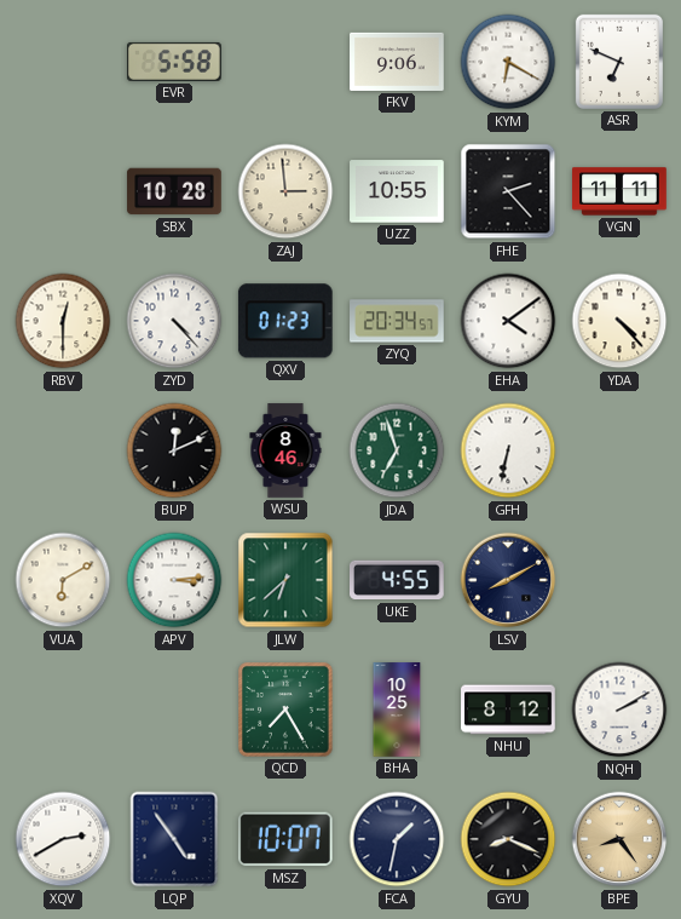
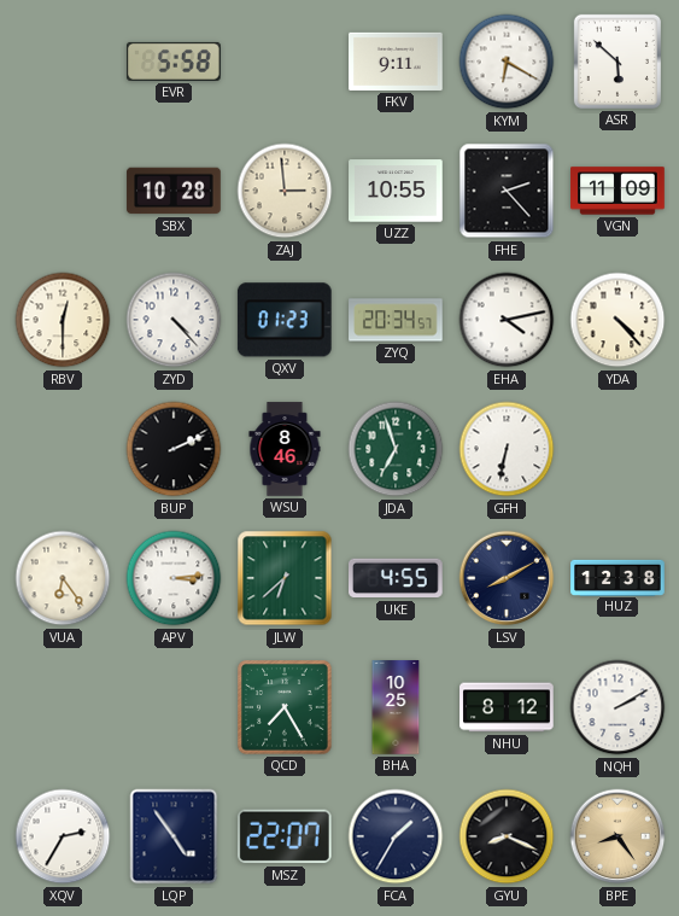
FKV: 9:06 -> 9:11
ASR: 6:49 -> 5:52
VGN: 11:11 -> 11:09
EHA: 4:09 -> 4:13
BUP: 12:11 -> 2:11
VUA: 6:10 -> 6:24
HUZ: none -> 12:38
XQV: 2:40 -> 2:35
MSZ: 10:07 -> 22:07
FCA: 1:32 -> 1:35
